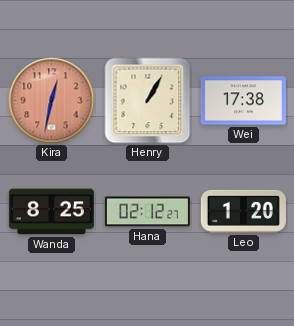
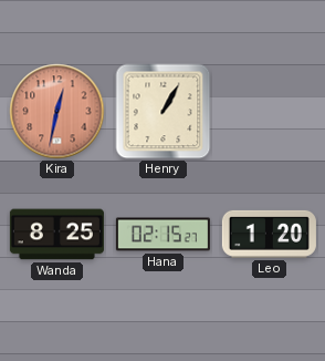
Wei: 17:38 -> none
Hana: 02:12 -> 02:15
